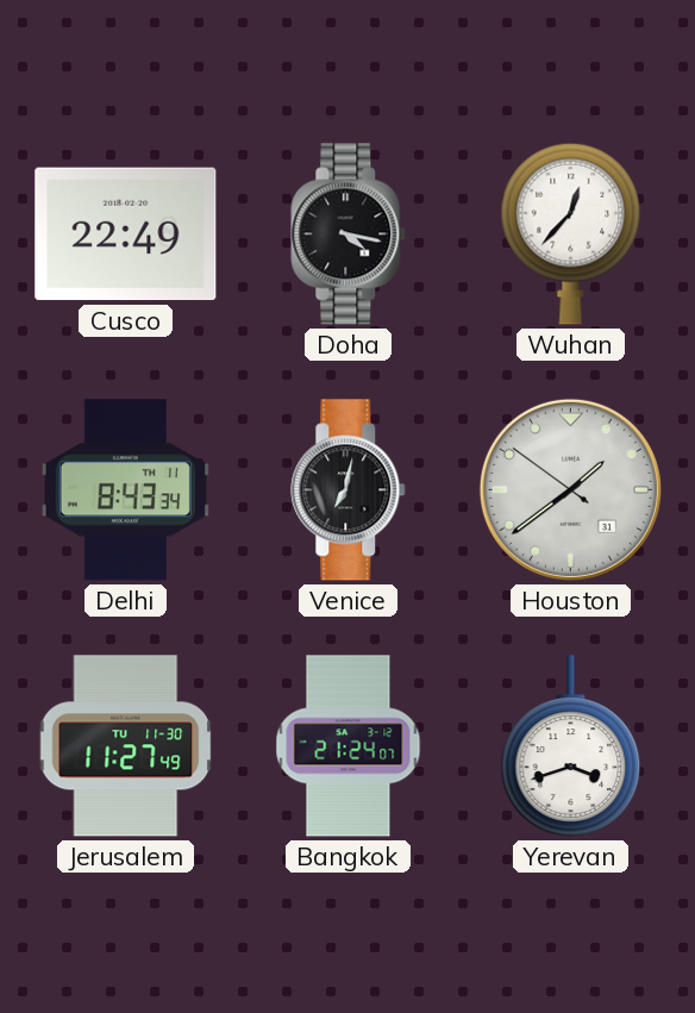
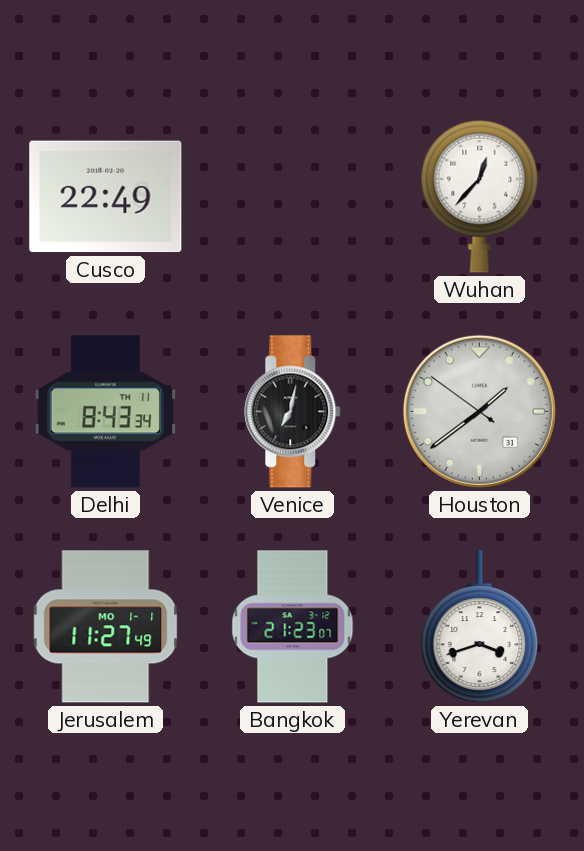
Doha: 4:17 -> none
Jerusalem date: TU 11-30 -> MO 1-1
Bangkok: 21:24 -> 21:23
